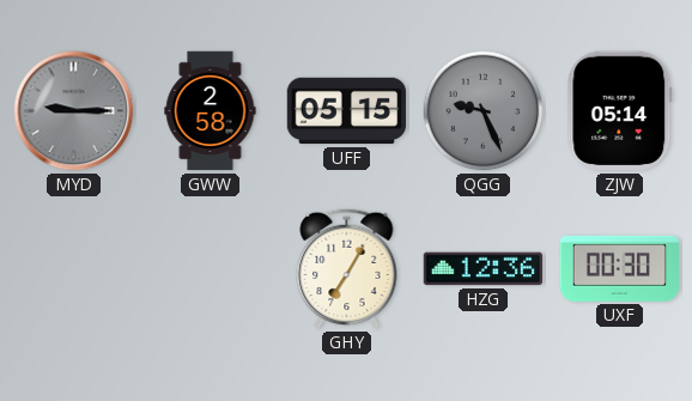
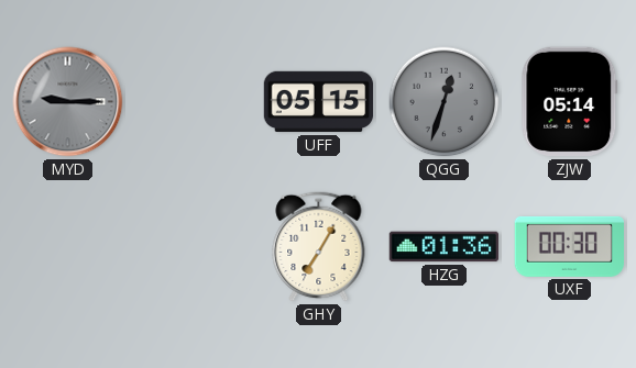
GWW: 2:58 -> none
QGG: 9:26 -> 12:33
HZG: 12:36 -> 01:36
